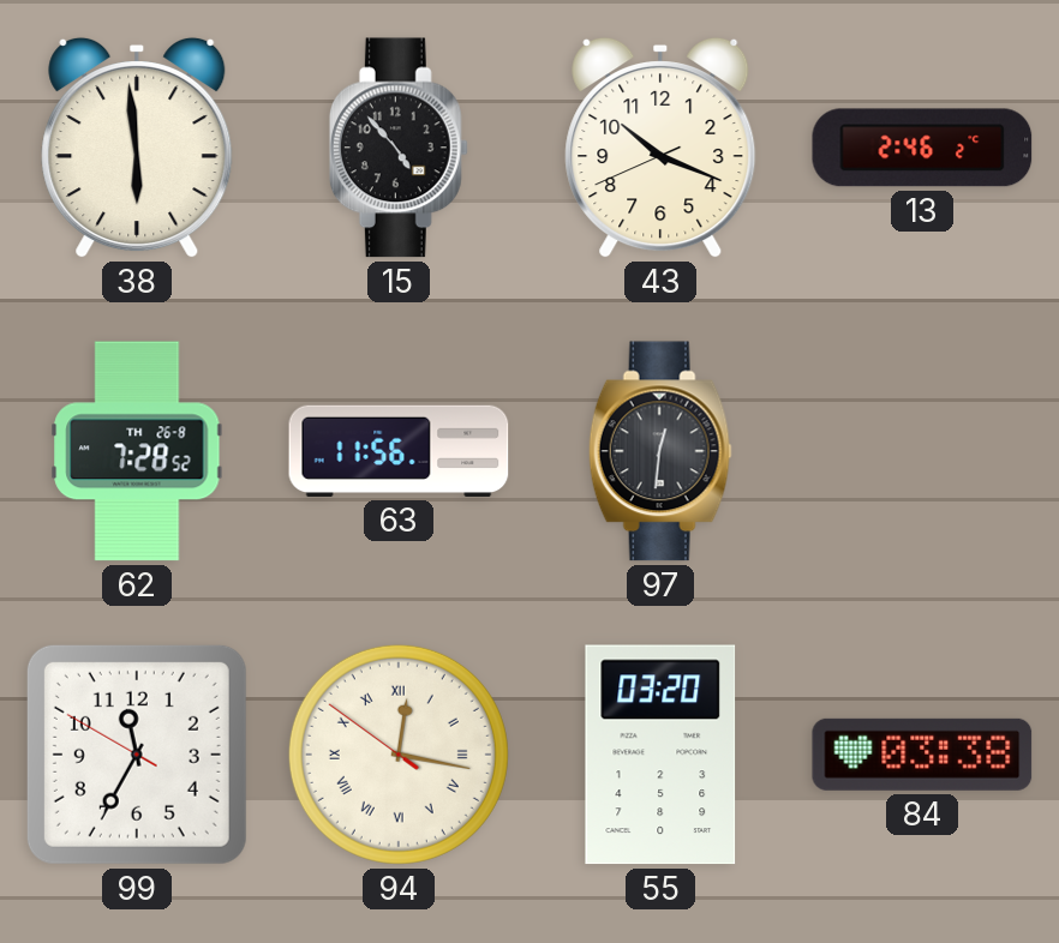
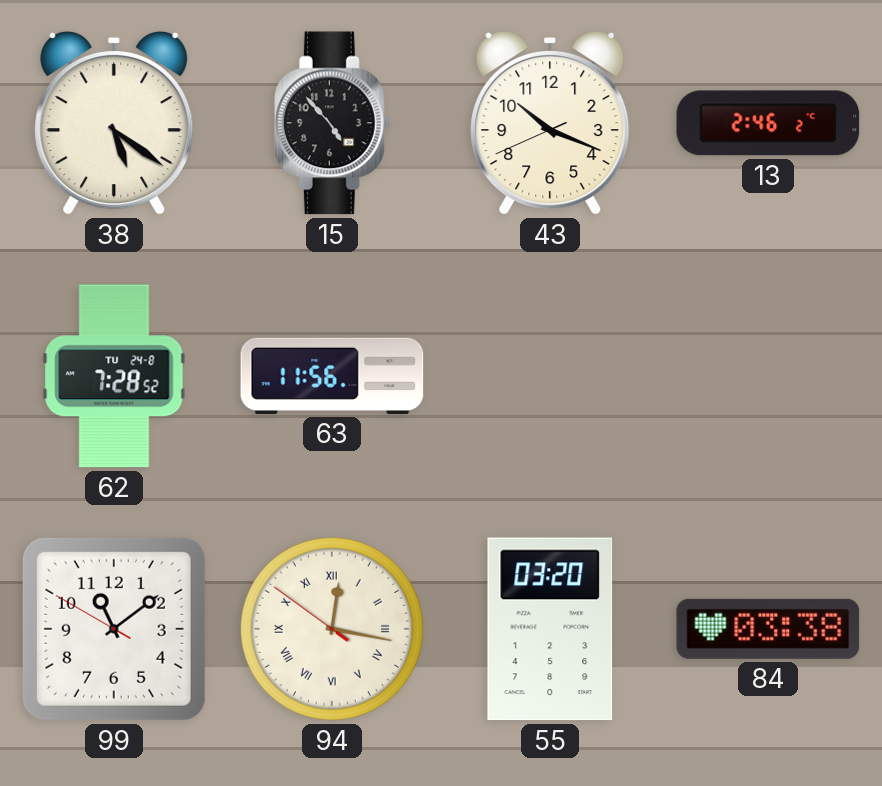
38: 5:59 -> 5:21
62 date: TH 26-8 -> TU 24-8
97: 12:31 -> none
99: 11:34 -> 11:08
